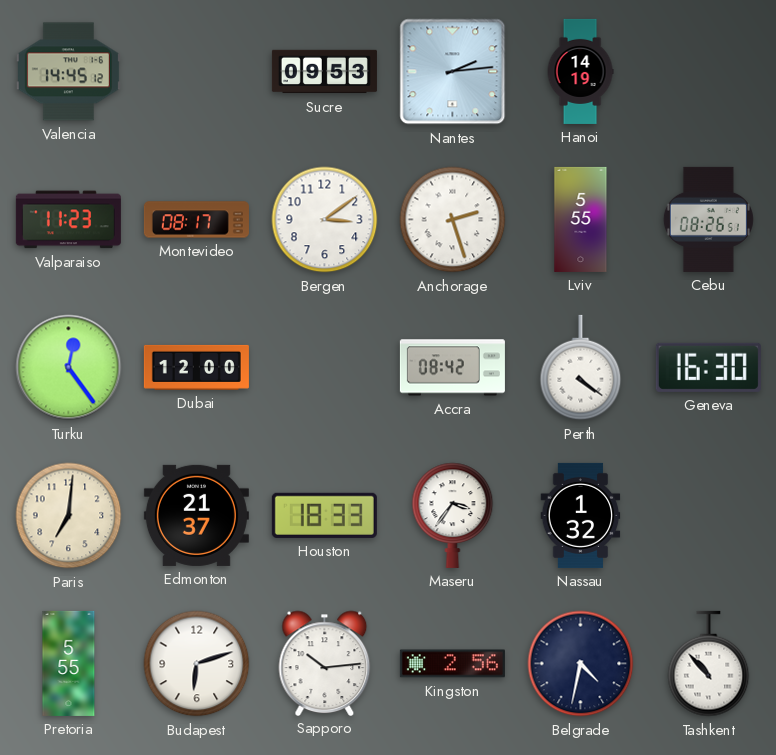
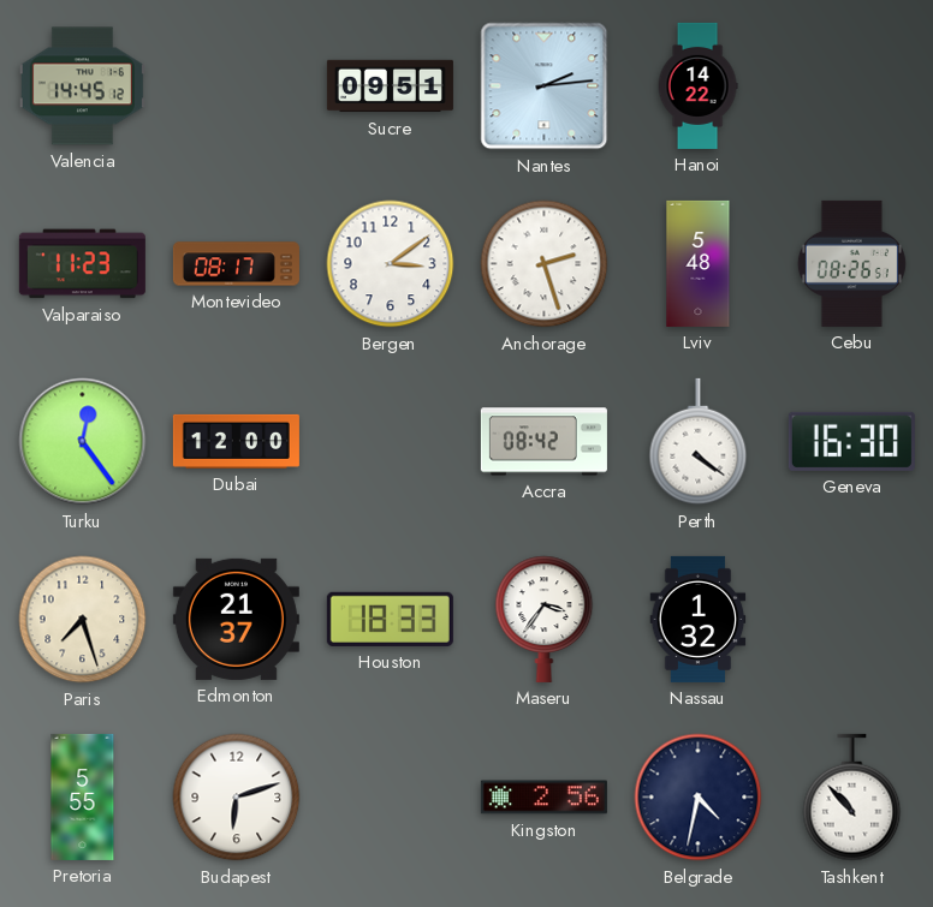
Sucre: 09:53 -> 09:51
Hanoi: 14:19 -> 14:22
Lviv: 5:55 -> 5:48
Paris: 7:01 -> 7:27
Sapporo: 10:14 -> none
